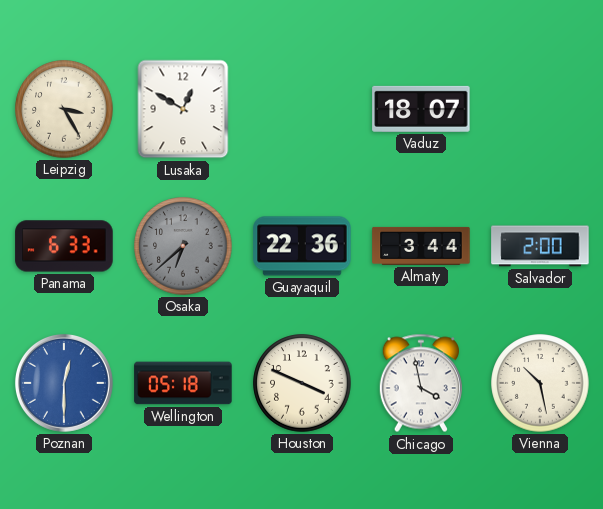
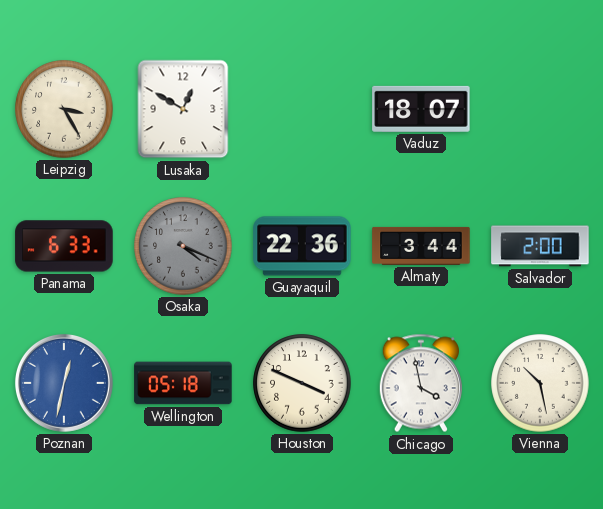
Osaka: 6:38 -> 4:19
Poznan: 12:30 -> 12:32
